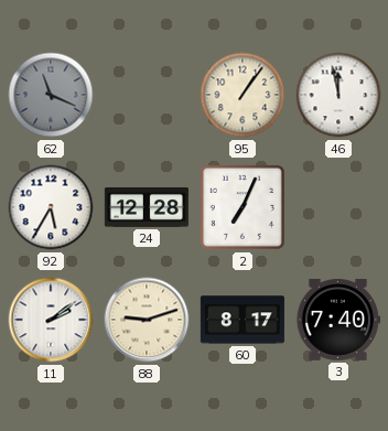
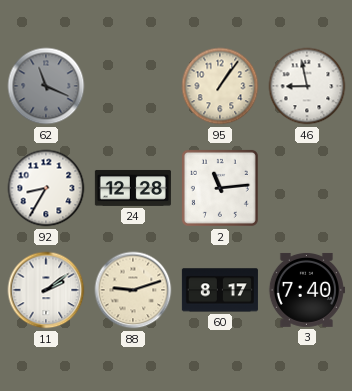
46: 11:58 -> 8:58
92: 5:35 -> 8:35
2: 7:04 -> 11:14
